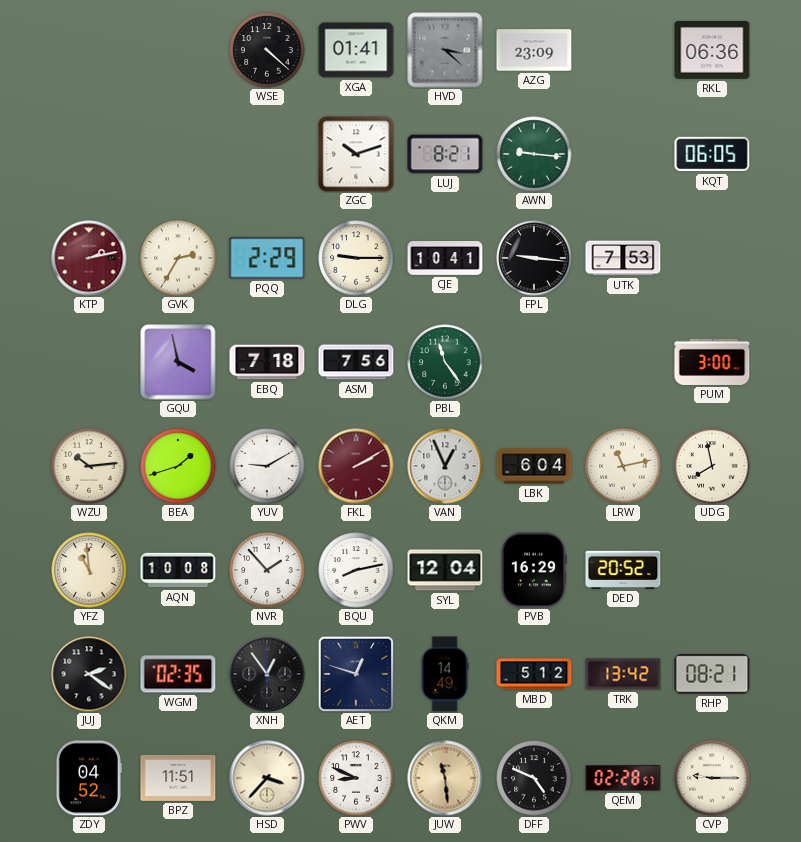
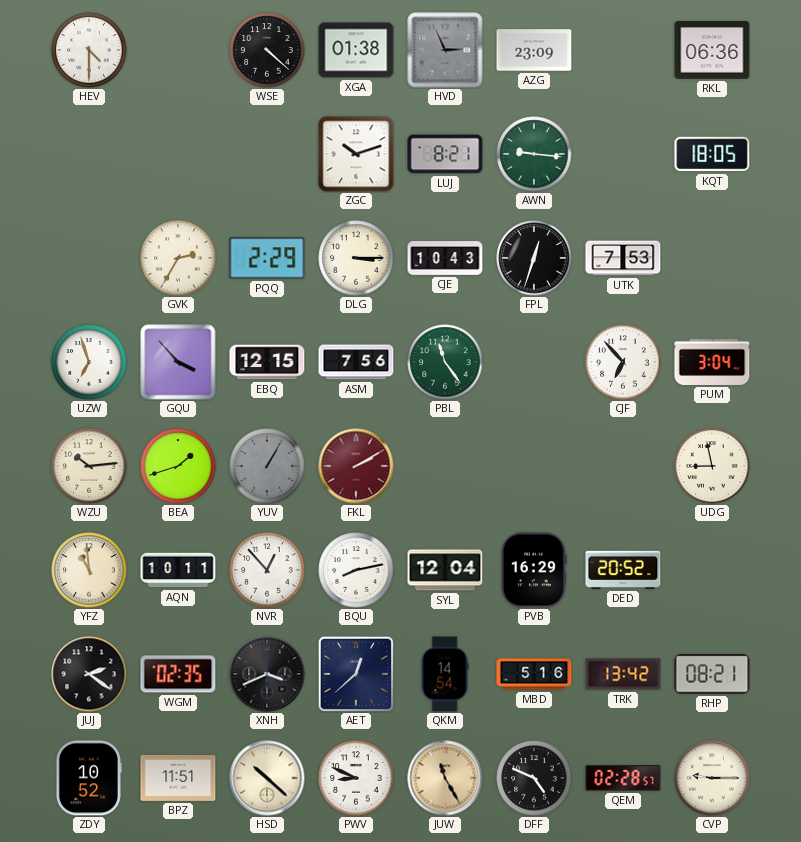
HEV: none -> 4:30
XGA: 01:41 -> 01:38
HVD: 3:22 -> 2:56
KQT: 06:05 -> 18:05
KTP: 2:13 -> none
DLG: 9:15 -> 3:15
CJE: 10:41 -> 10:43
FPL: 9:16 -> 12:33
UZW: none -> 6:57
GQU: 3:58 -> 3:53
EBQ: 7:18 -> 12:15
CJF: none -> 6:53
PUM: 3:00 -> 3:04
YUV: 9:10 -> 1:05
YUV dial: white -> grey
VAN: 12:56 -> none
LBK: 6:04 -> none
LRW: 11:13 -> none
UDG: 7:58 -> 8:58
AQN: 10:08 -> 10:11
NVR: 1:53 -> 12:53
XNH: 12:54 -> 3:41
AET: 12:48 -> 12:38
QKM: 14:49 -> 14:54
MBD: 5:12 -> 5:16
ZDY: 04:52 -> 10:52
HSD: 3:37 -> 10:22
JUW: 11:29 -> 11:25
